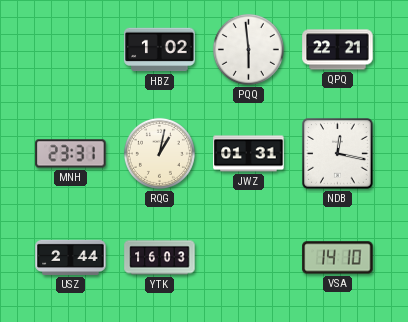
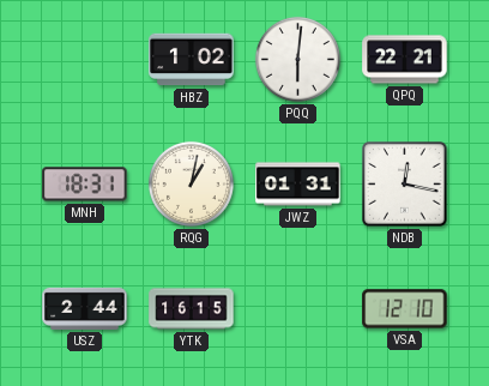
PQQ: 5:59 -> 6:01
MNH: 23:31 -> 18:31
YTK: 16:03 -> 16:15
VSA: 14:10 -> 12:10
